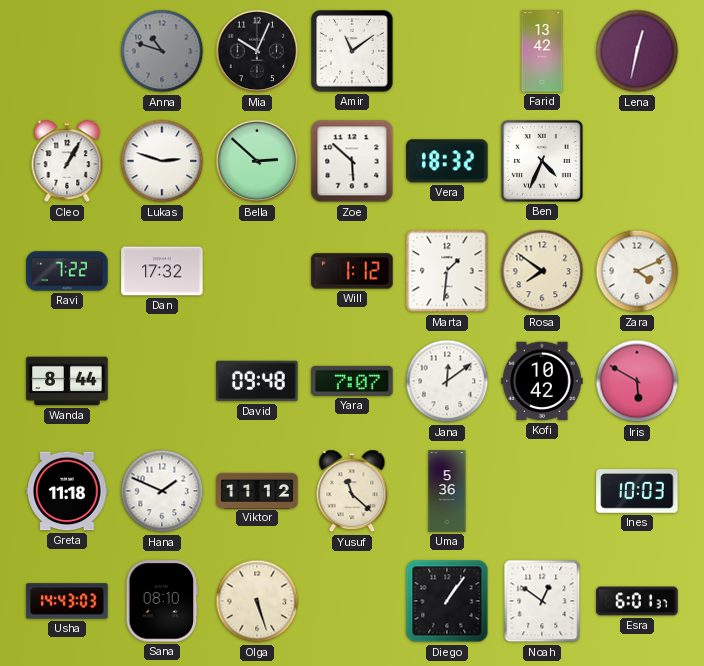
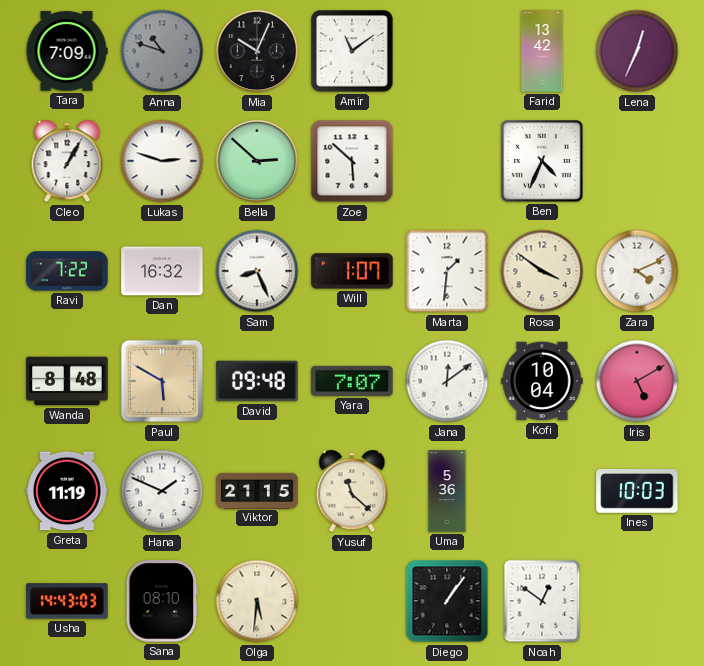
Tara: none -> 7:09
Lena: 12:32 -> 12:34
Vera: 18:32 -> none
Dan: 17:32 -> 16:32
Sam: none -> 8:26
Will: 1:12 -> 1:07
Rosa: 7:51 -> 3:51
Wanda: 8:44 -> 8:48
Paul: none -> 5:50
Kofi: 10:42 -> 10:04
Iris: 5:50 -> 5:10
Greta: 11:18 -> 11:19
Viktor: 11:12 -> 21:15
Olga: 5:27 -> 5:31
Esra: 6:01 -> none
